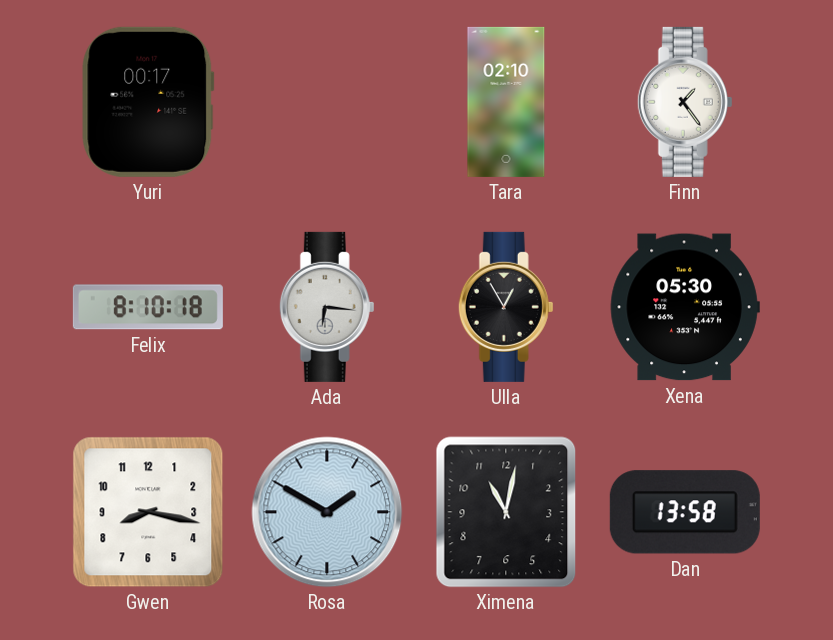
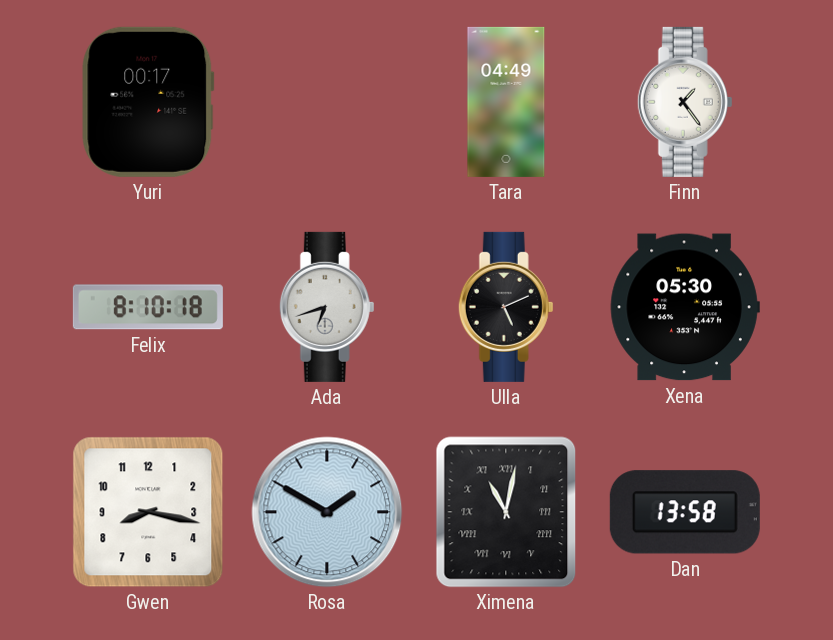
Tara: 02:10 -> 04:49
Ada: 6:16 -> 6:42
Ulla: 12:55 -> 5:11
Ximena numerals: Arabic -> Roman
